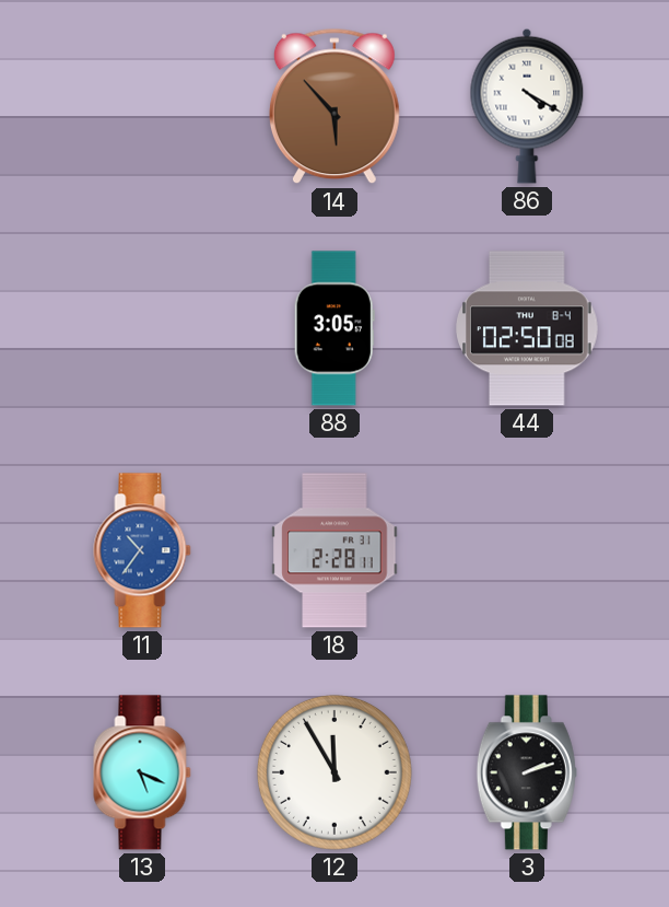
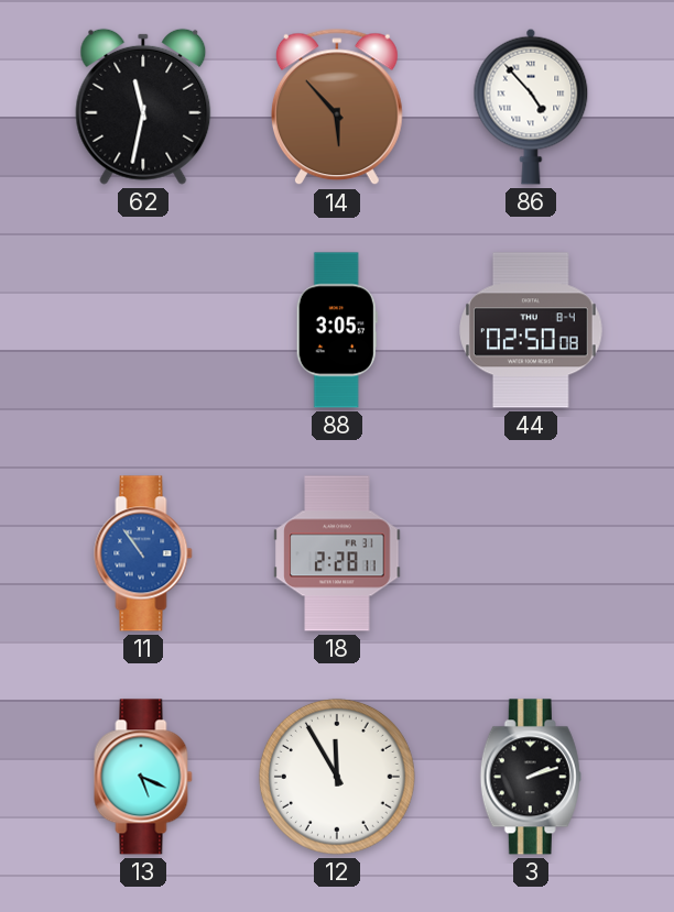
62: none -> 11:32
86: 4:20 -> 4:53
11: 10:36 -> 10:54
